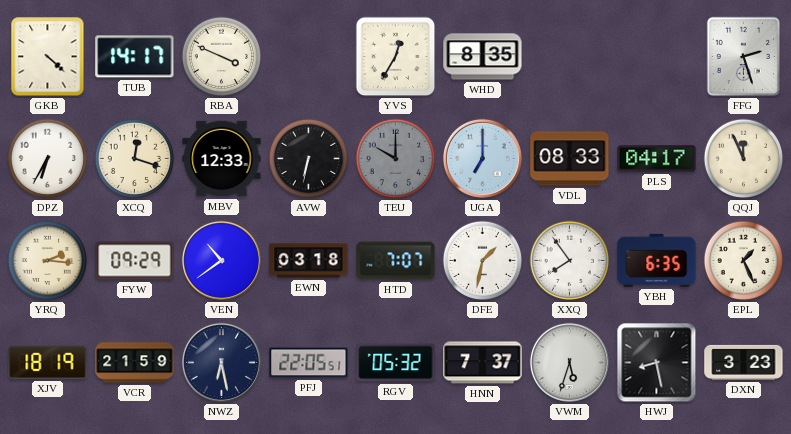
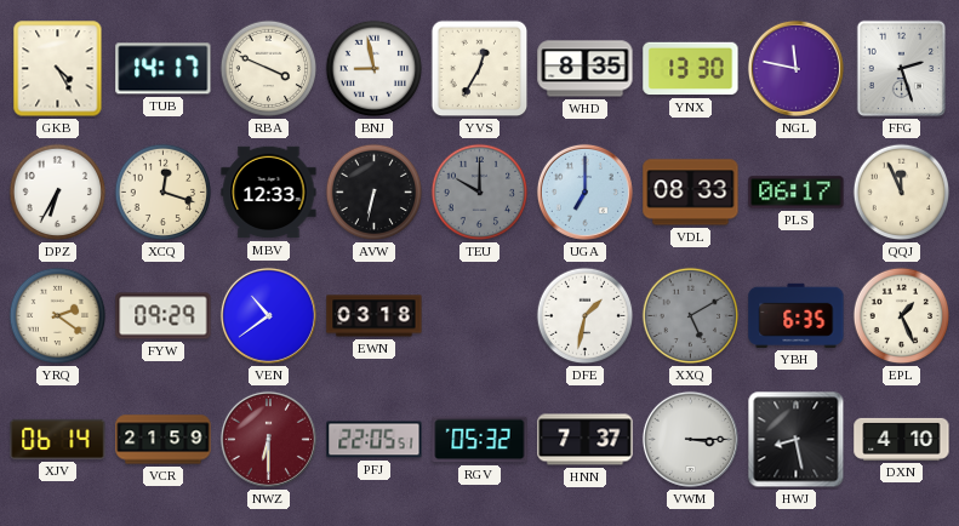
GKB: 4:22 -> 4:25
BNJ: none -> 8:58
YNX: none -> 13:30
NGL: none -> 11:47
PLS: 04:17 -> 06:17
YRQ: 2:16 -> 2:21
HTD: 7:07 -> none
XXQ: 7:54 -> 5:10
XXQ dial: white -> grey
XJV: 18:19 -> 06:14
NWZ: 6:28 -> 6:30
NWZ dial: navy -> burgundy
VWM: 5:33 -> 3:15
DXN: 3:23 -> 4:10
